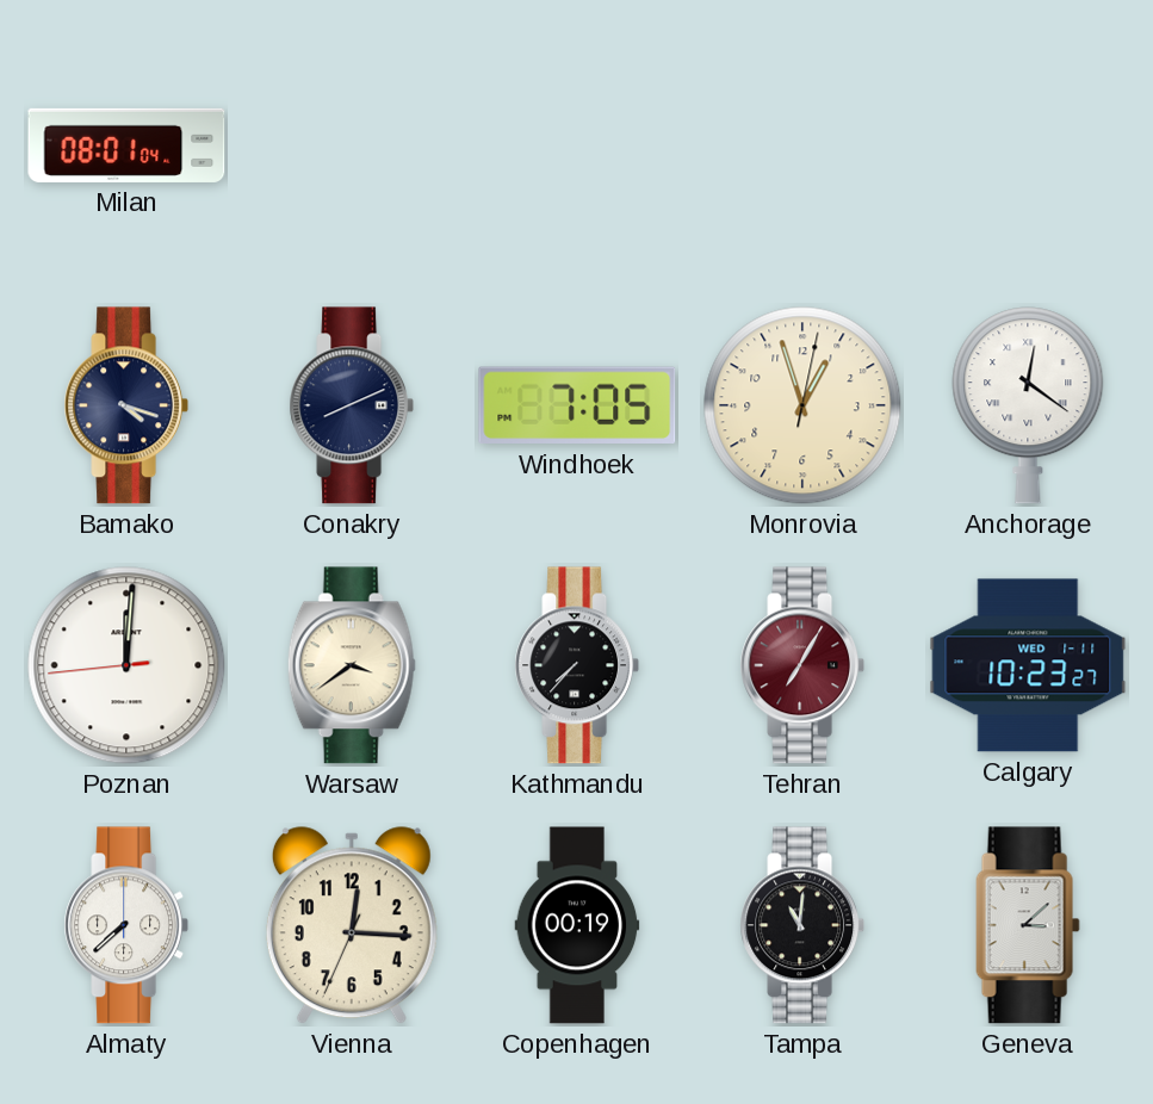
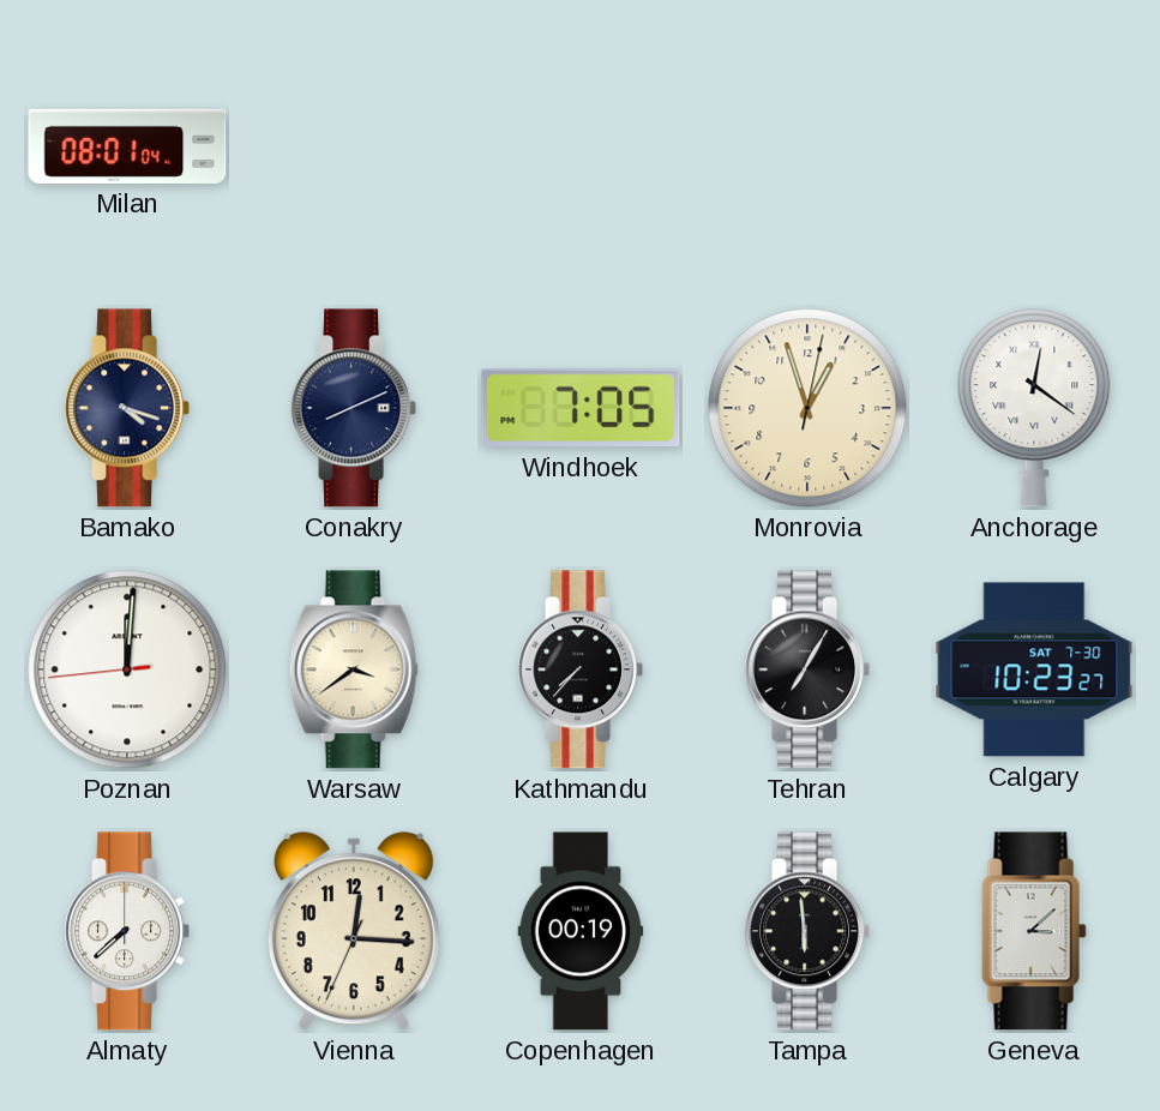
Tehran dial: burgundy -> black
Calgary date: WED 1-11 -> SAT 7-30
Tampa: 11:01 -> 5:59
